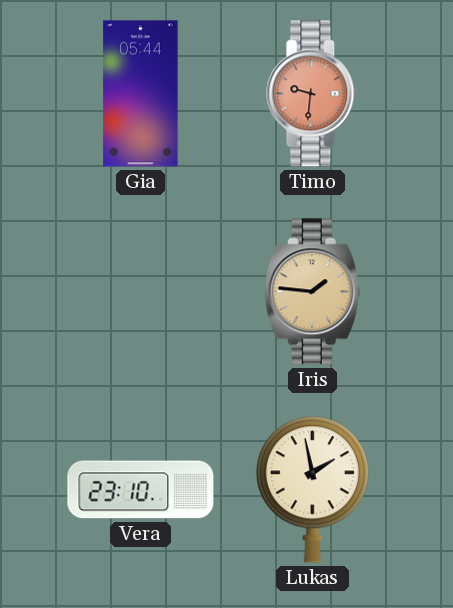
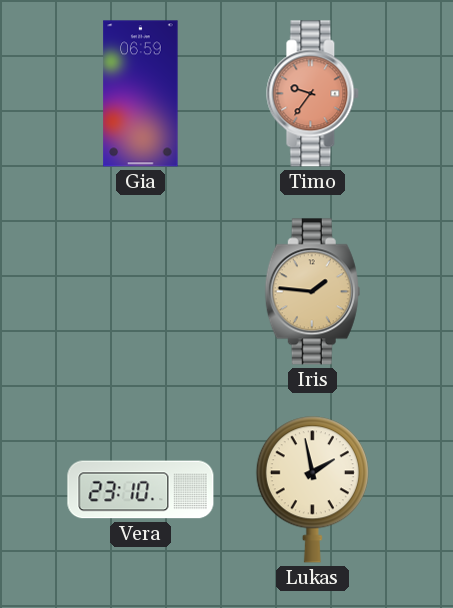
Gia: 05:44 -> 06:59
Timo: 9:31 -> 9:36
